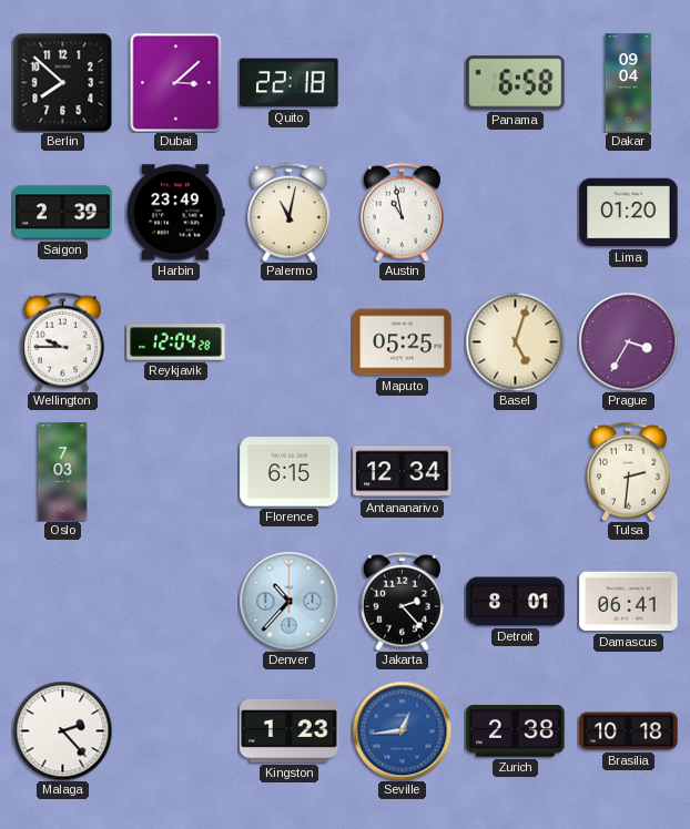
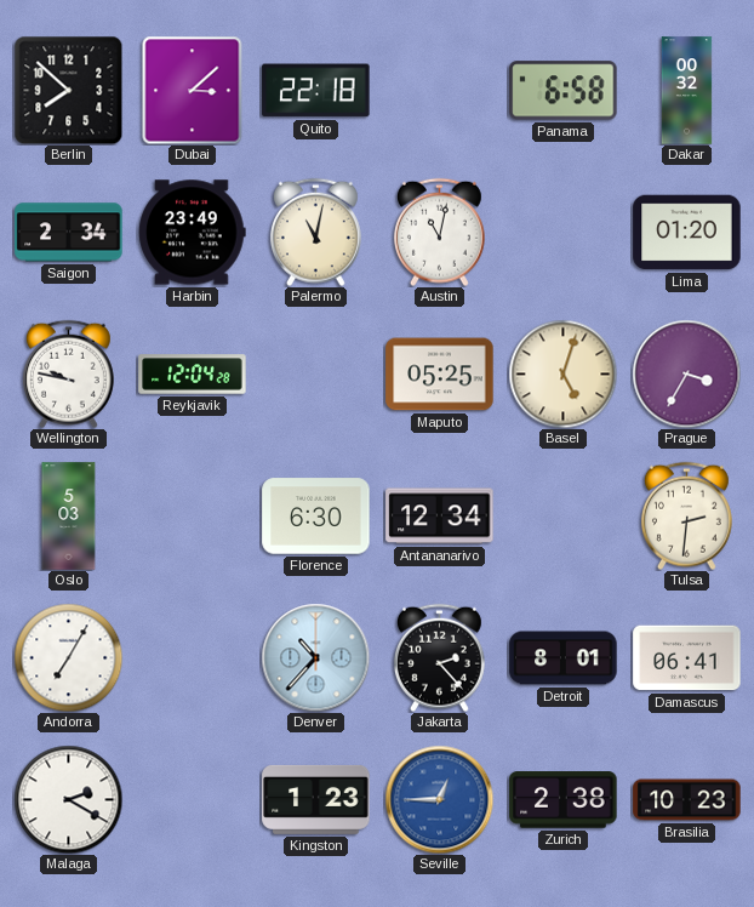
Dakar: 09:04 -> 00:32
Saigon: 2:39 -> 2:34
Austin: 10:58 -> 11:02
Wellington: 9:45 -> 9:47
Oslo: 7:03 -> 5:03
Florence: 6:15 -> 6:30
Andorra: none -> 7:05
Malaga: 2:23 -> 2:20
Seville: 12:44 -> 12:45
Brasilia: 10:18 -> 10:23
